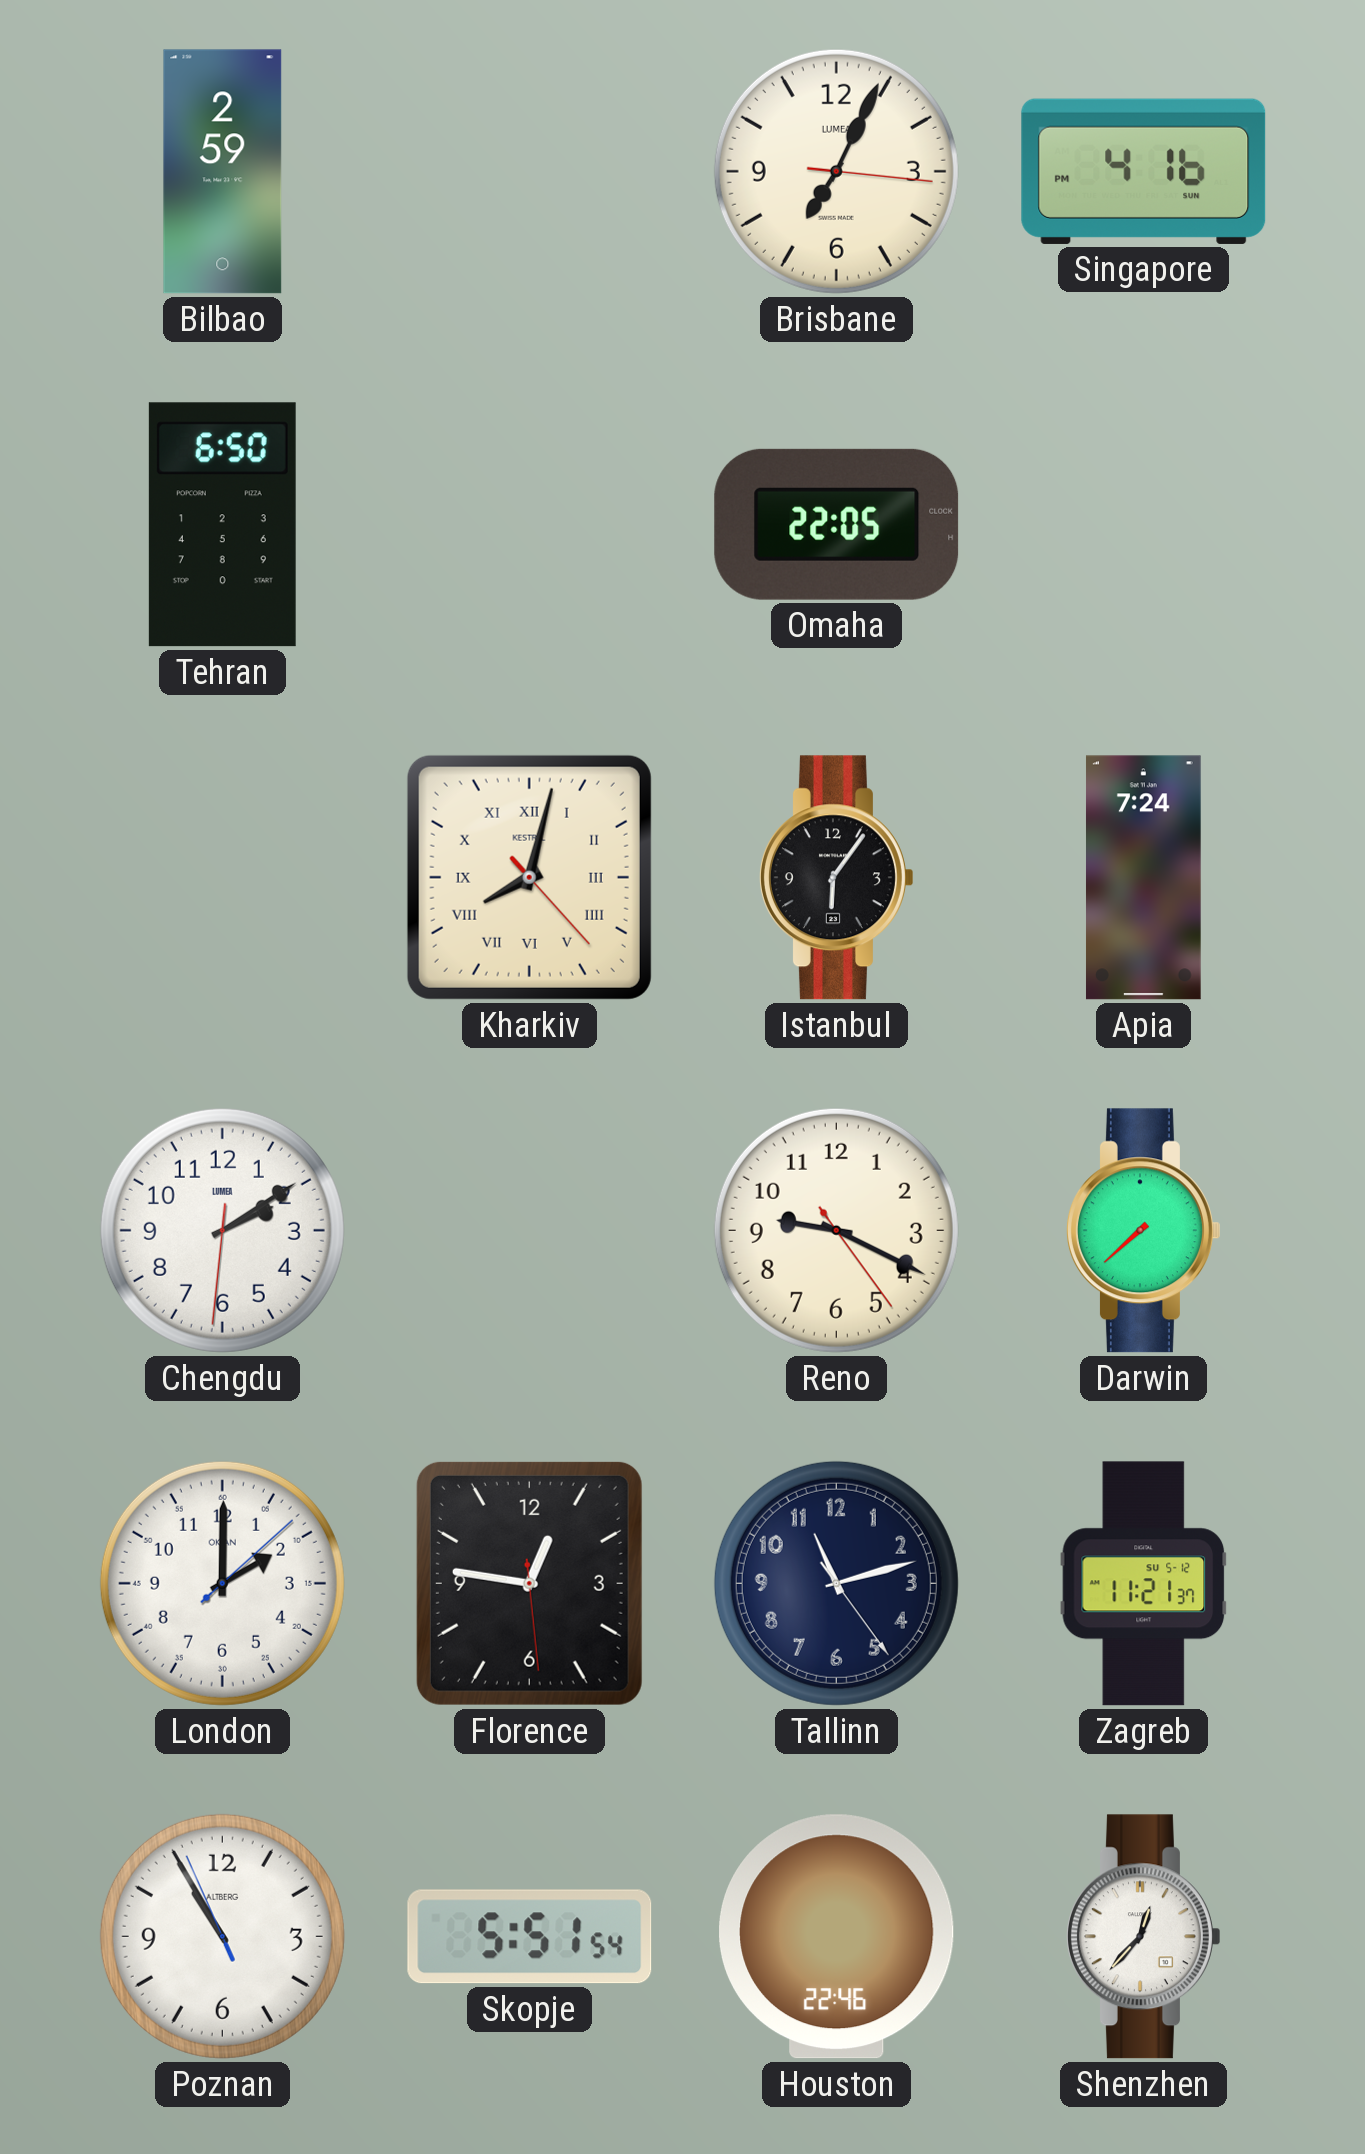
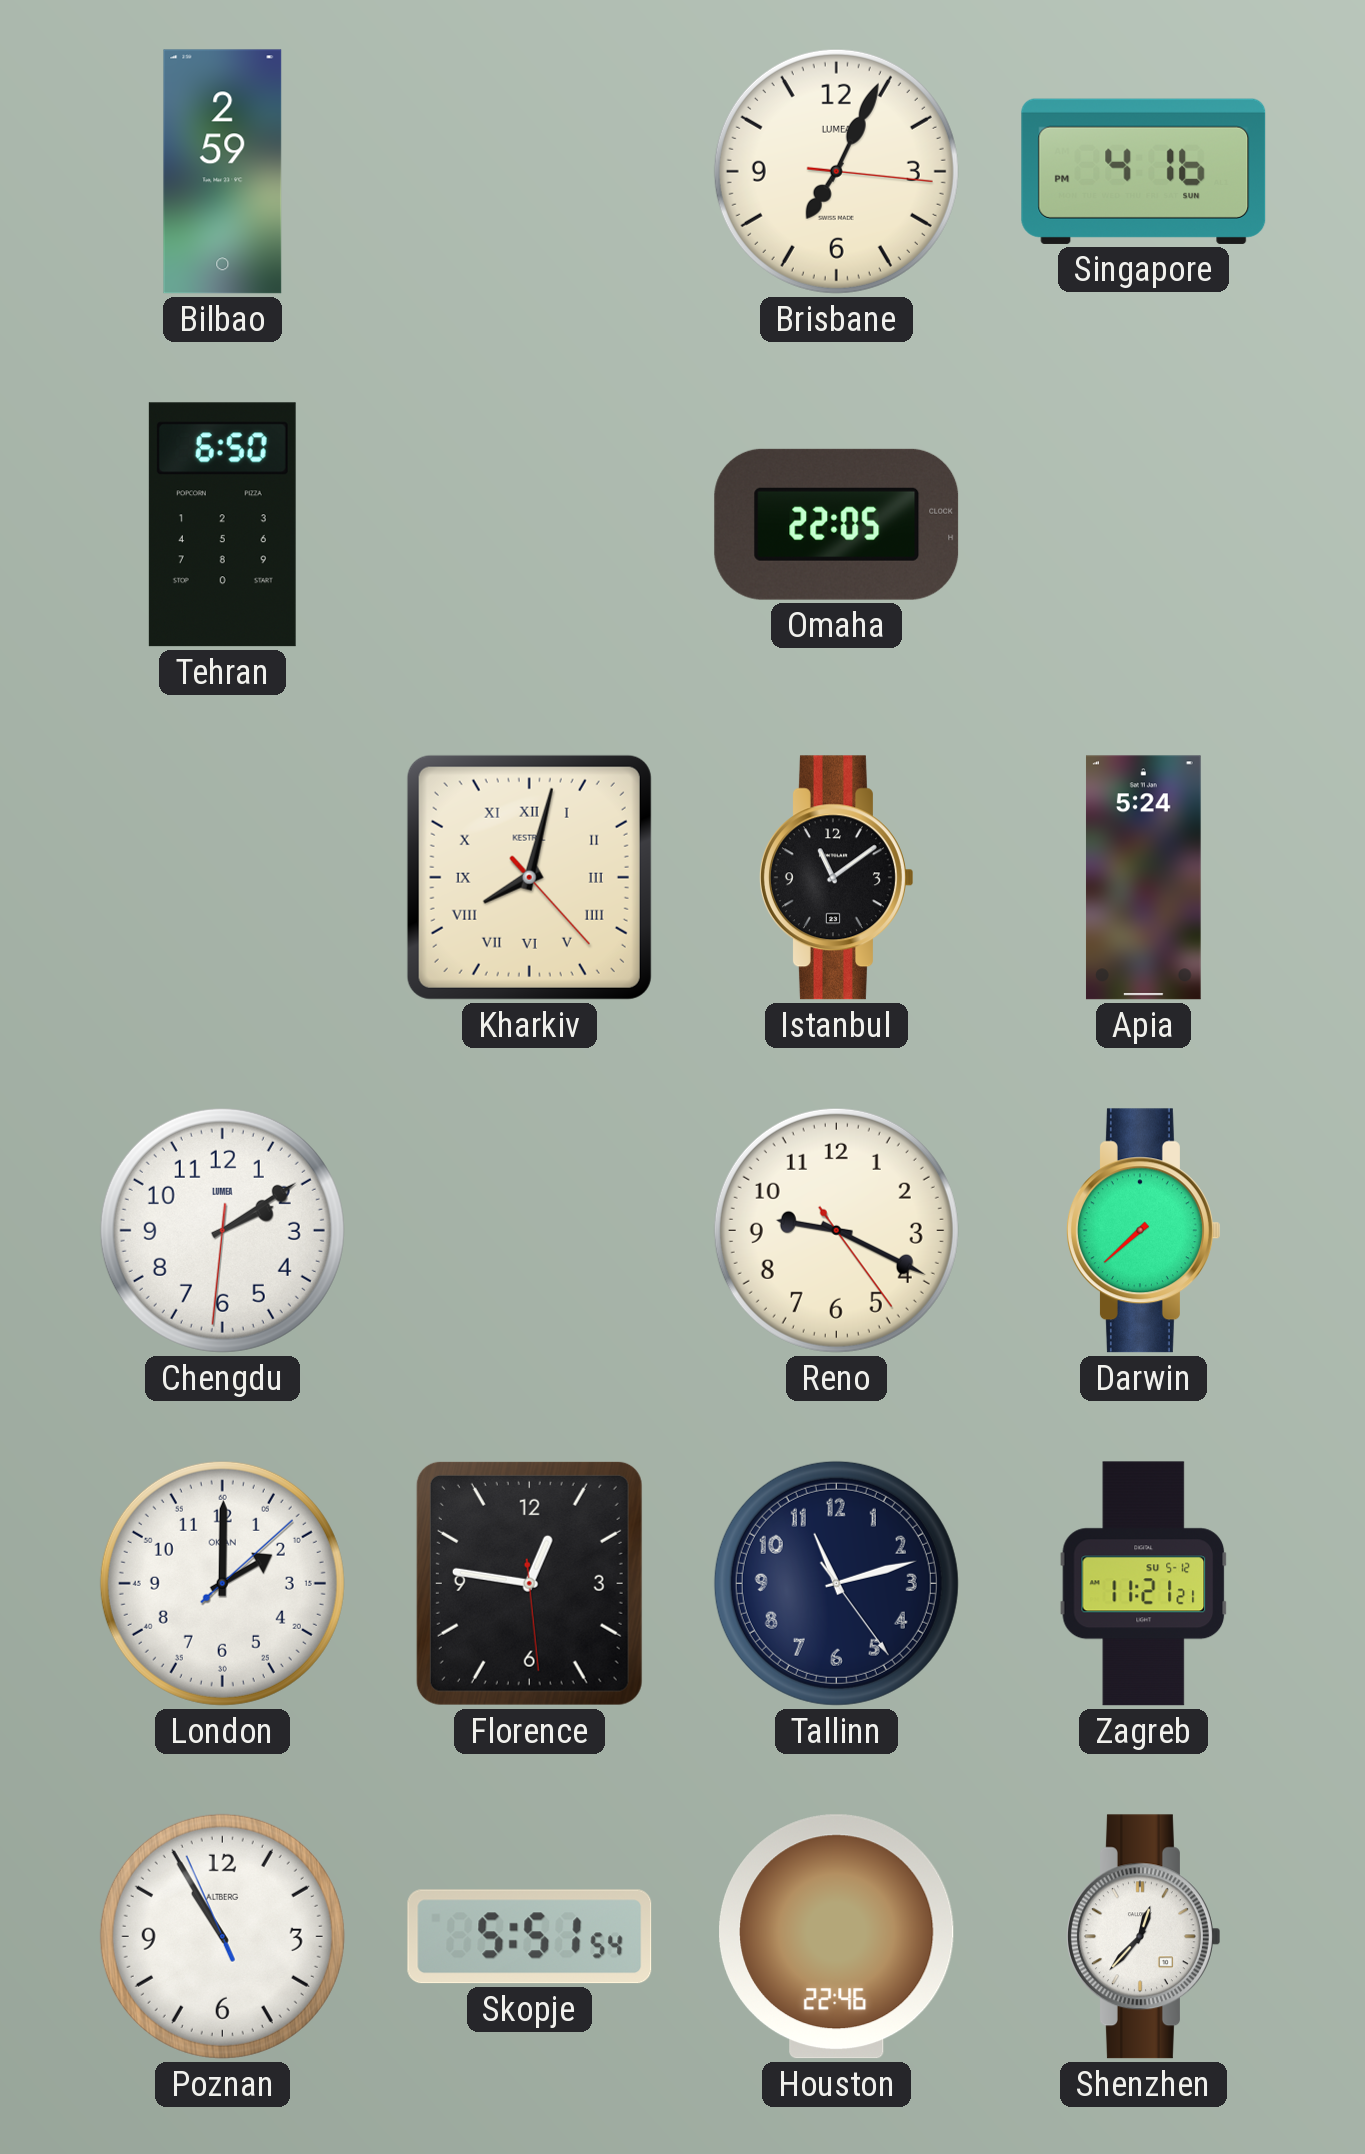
Istanbul: 6:06 -> 11:09
Apia: 7:24 -> 5:24
Zagreb: 11:21:37 -> 11:21:21
